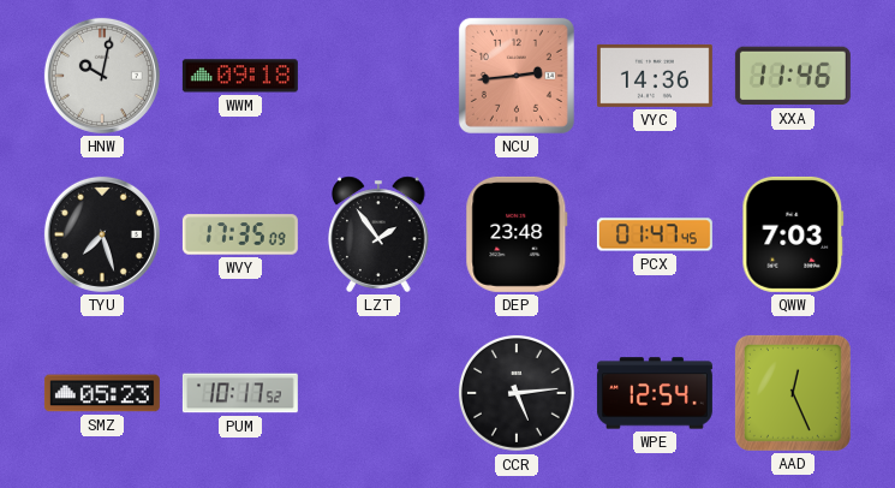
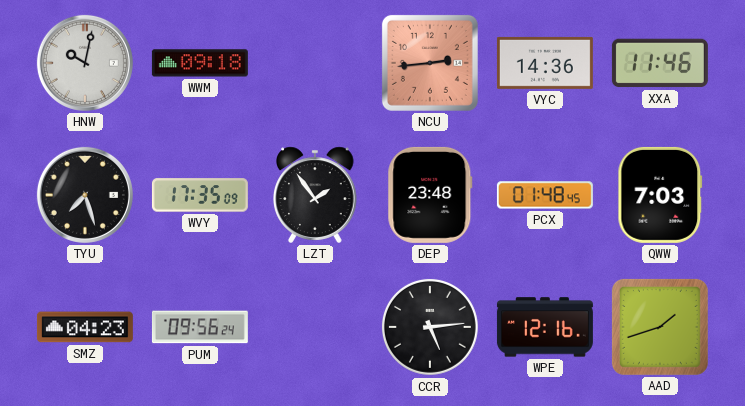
PCX: 01:47 -> 01:48
SMZ: 05:23 -> 04:23
PUM: 10:17 -> 09:56
WPE: 12:54 -> 12:16
AAD: 12:26 -> 1:42
